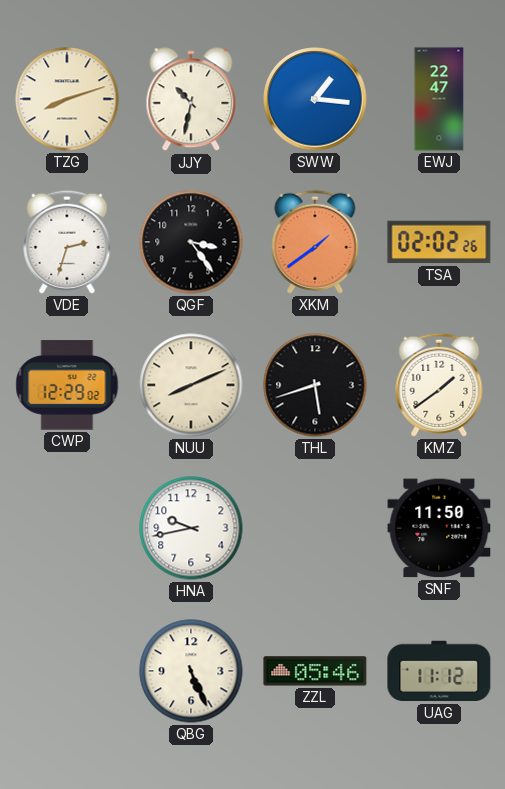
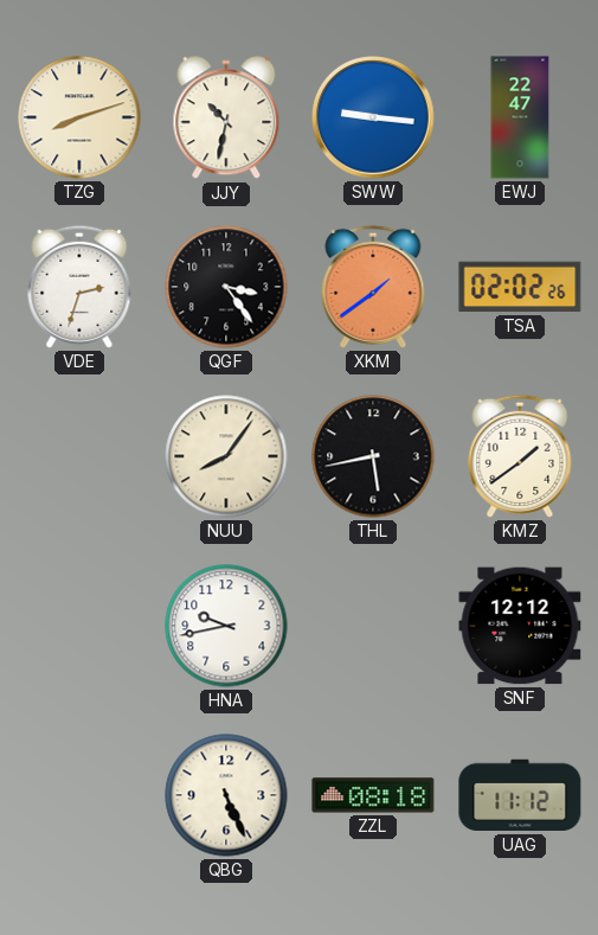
SWW: 1:16 -> 9:16
CWP: 12:29 -> none
NUU: 8:11 -> 8:06
THL: 5:42 -> 5:43
SNF: 11:50 -> 12:12
ZZL: 05:46 -> 08:18
